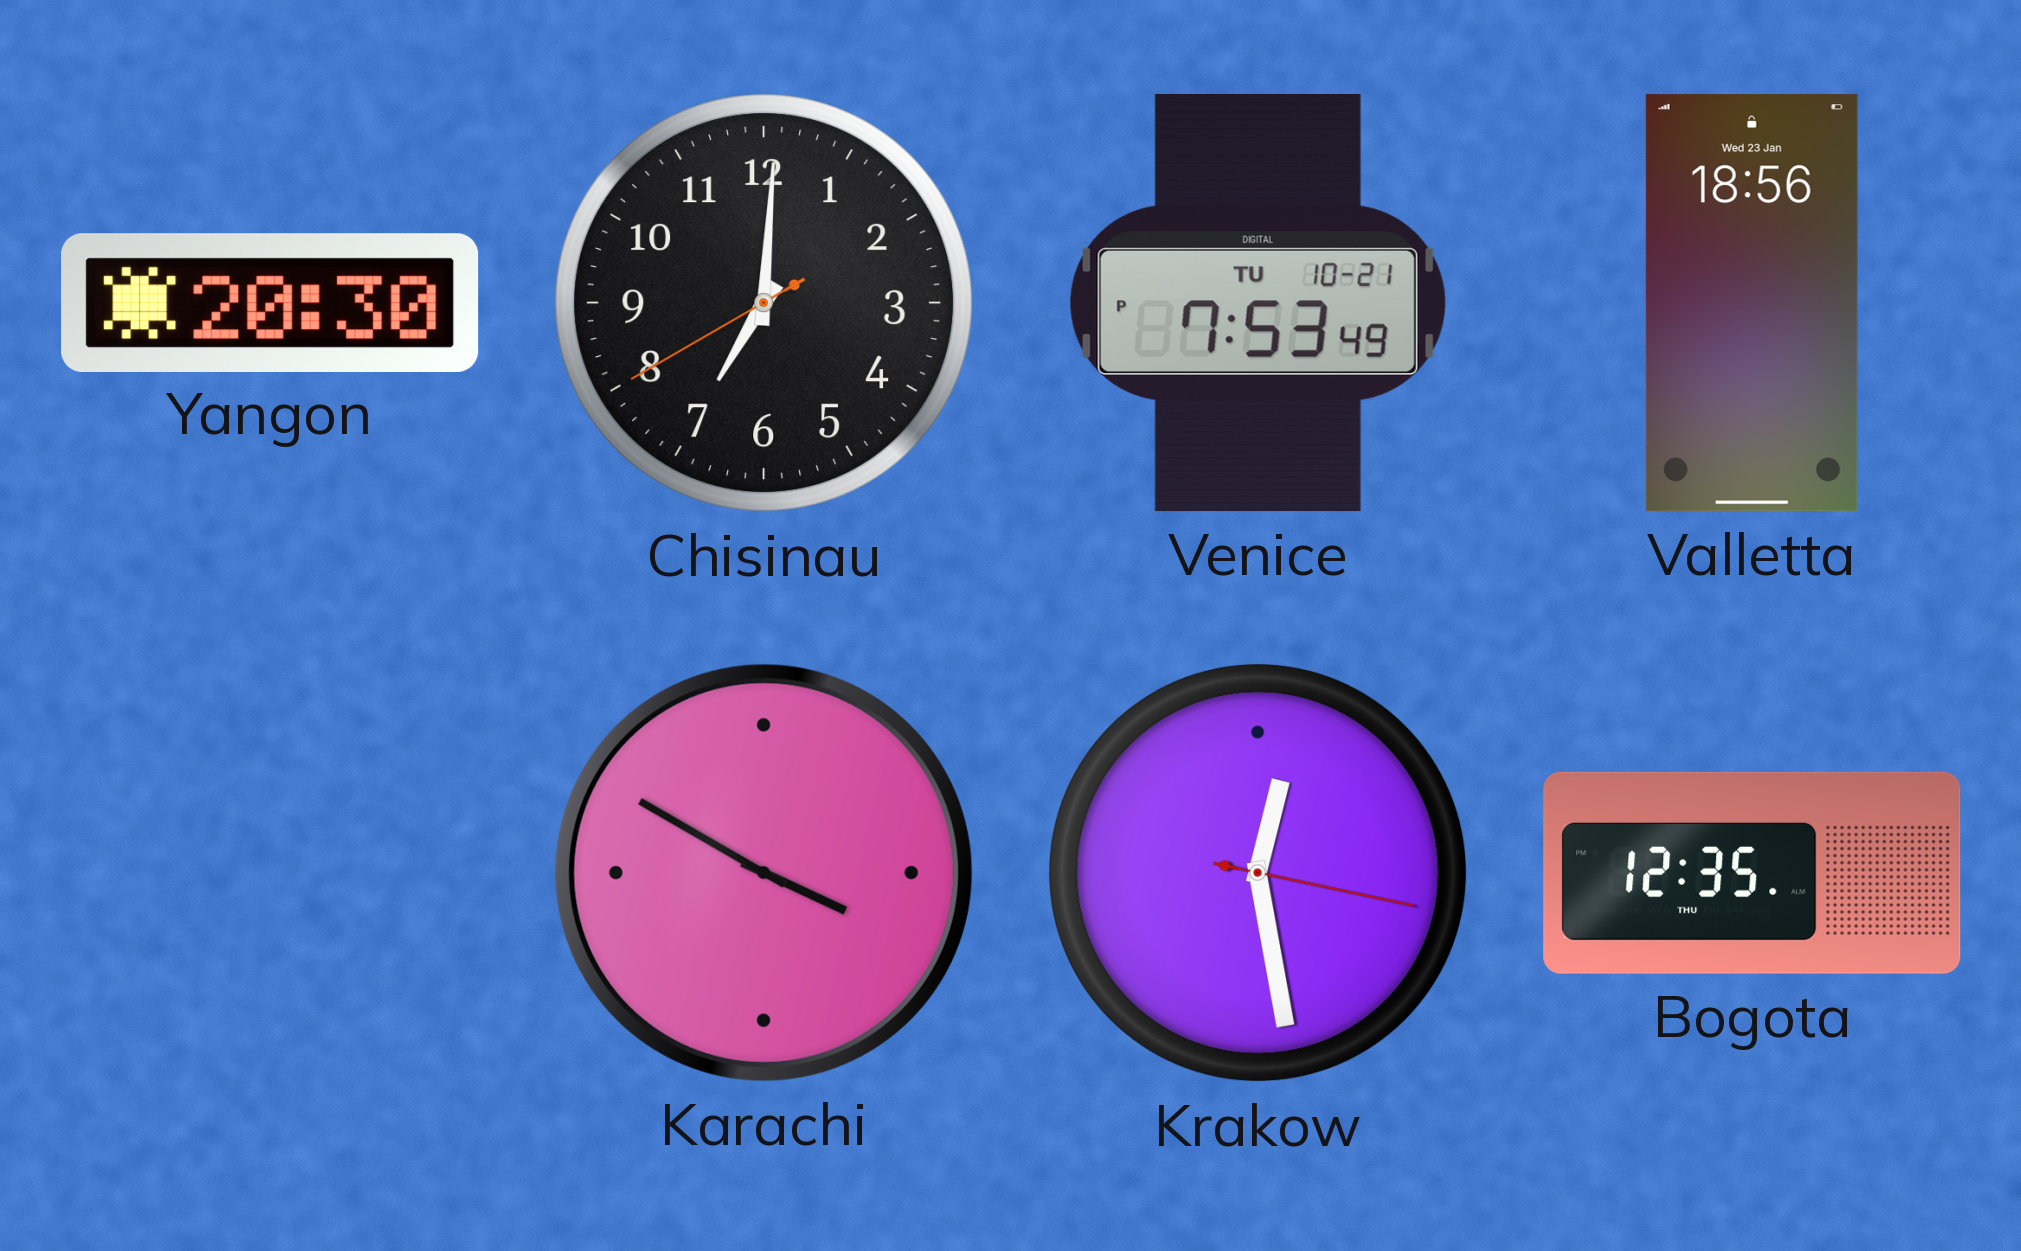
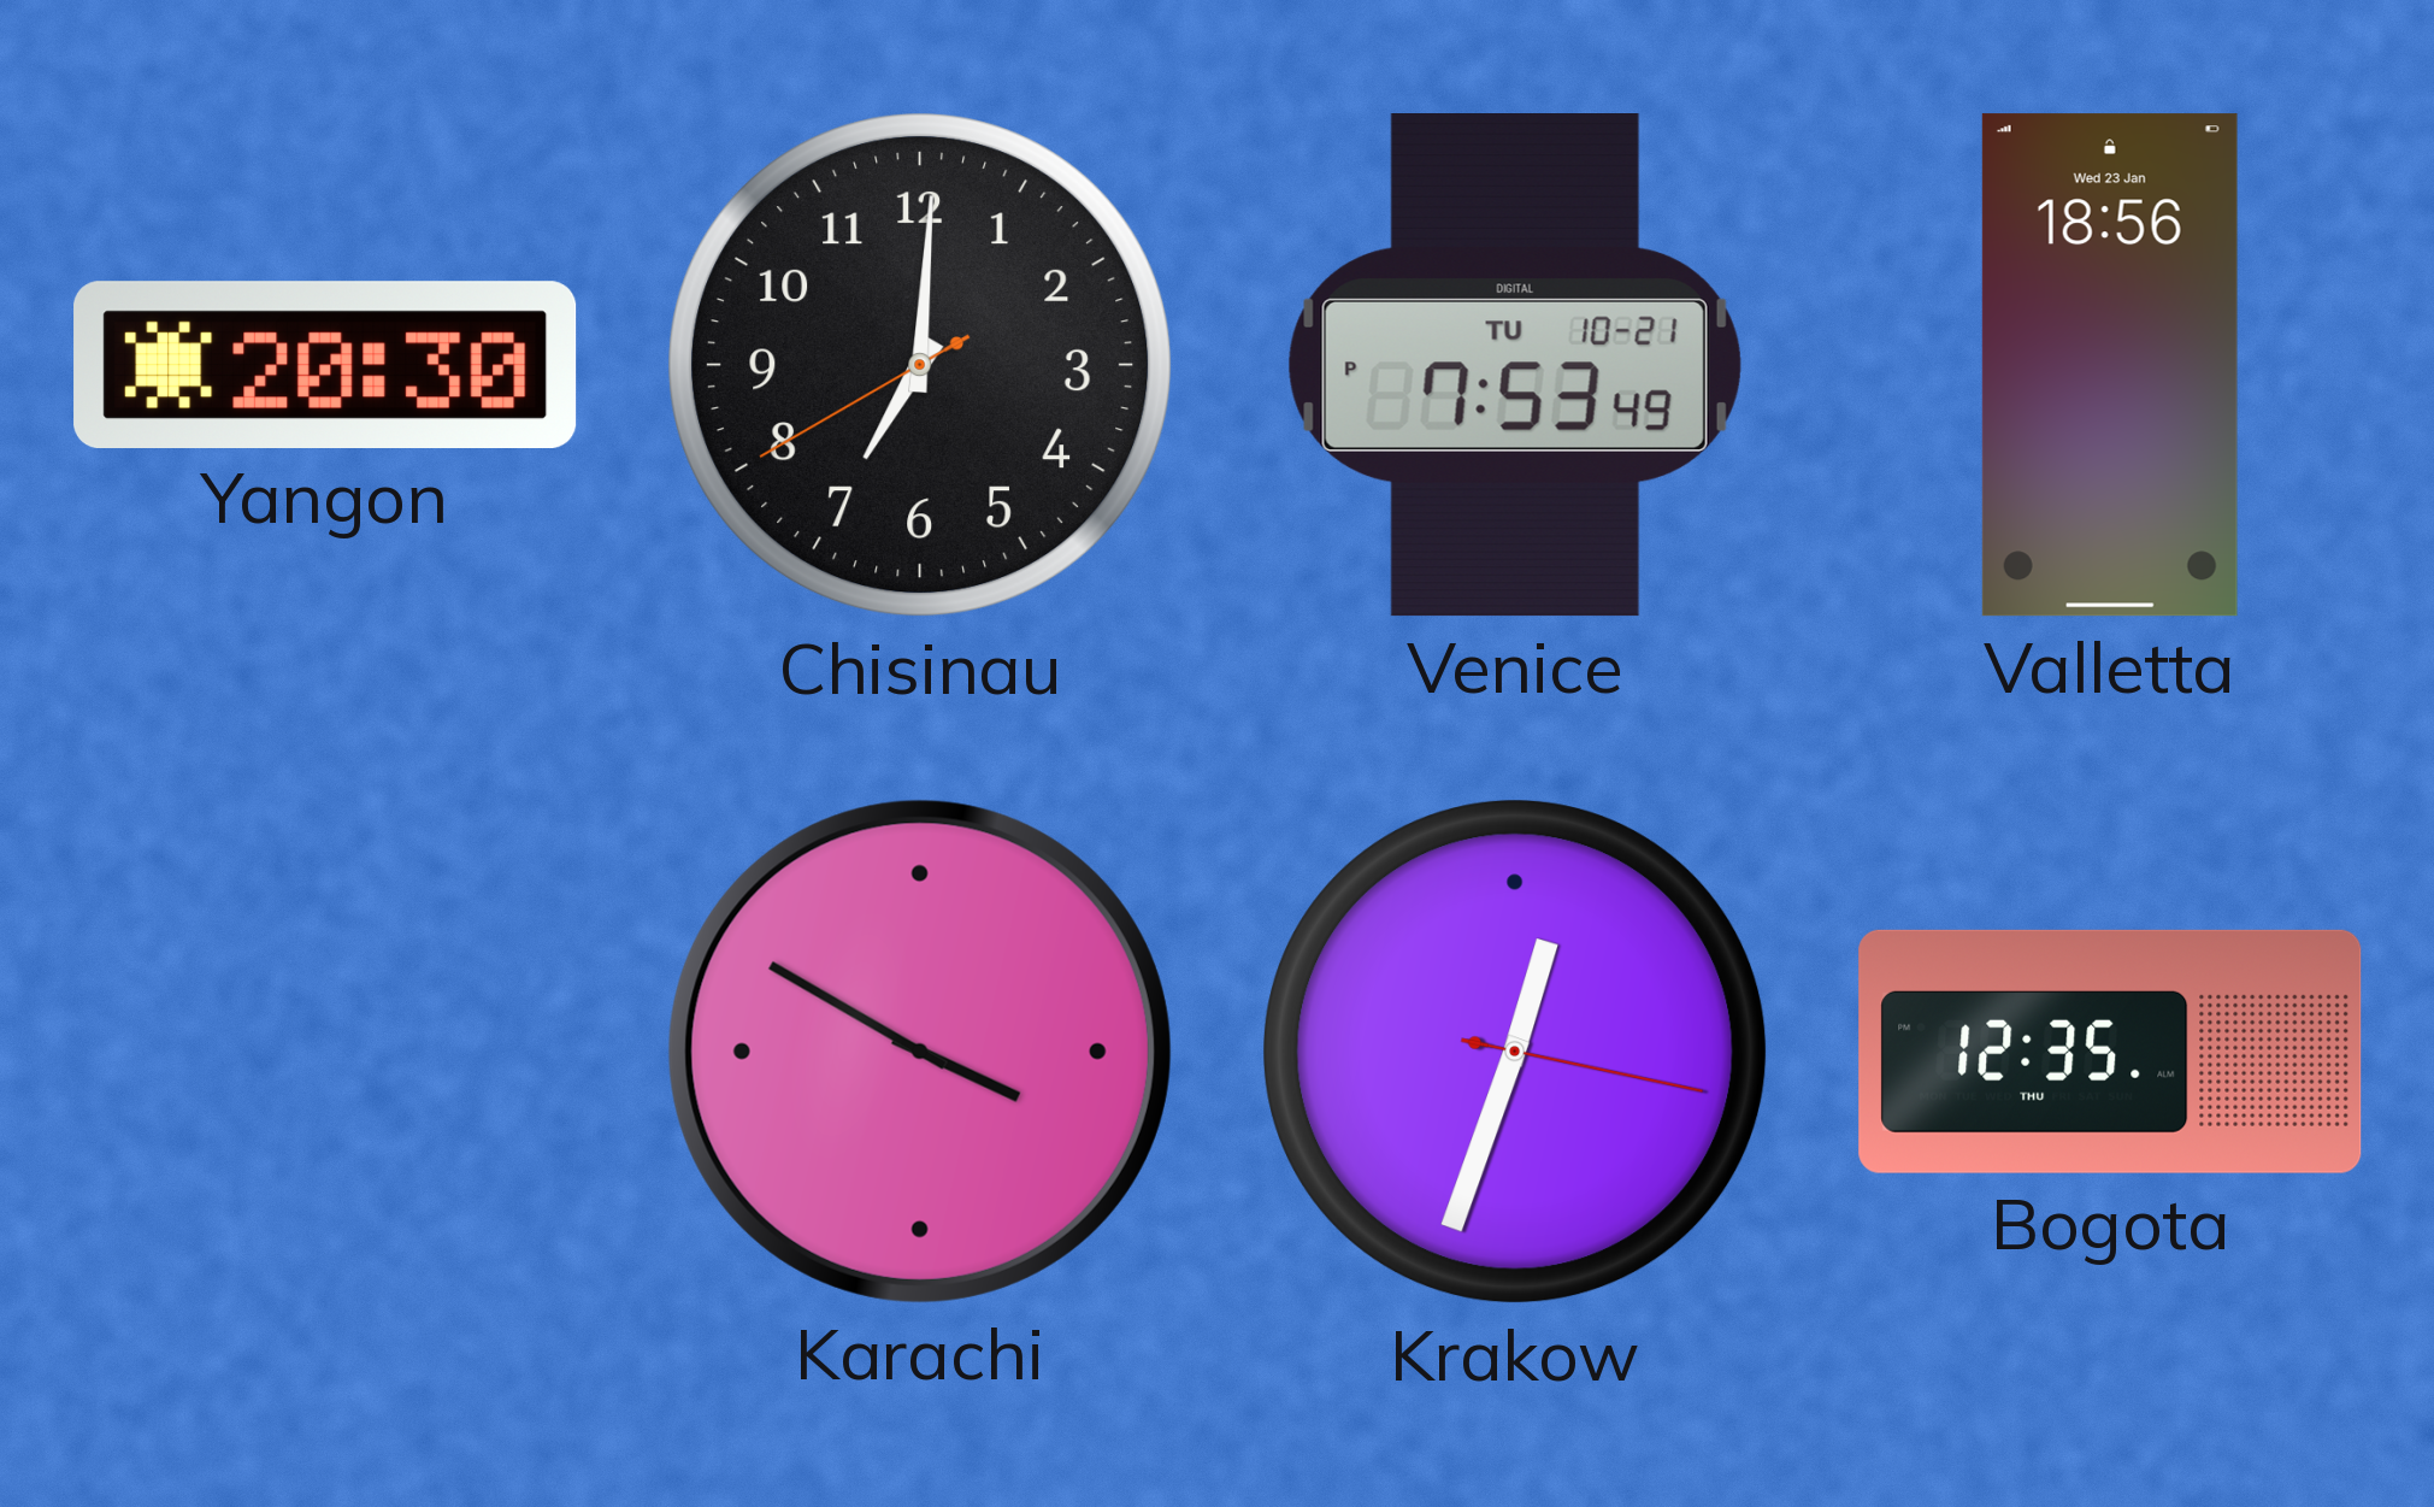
Krakow: 12:28 -> 12:33
